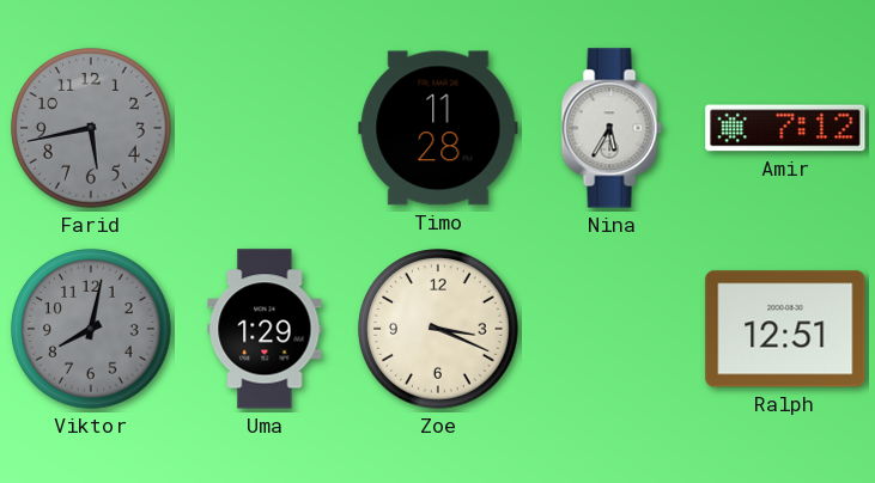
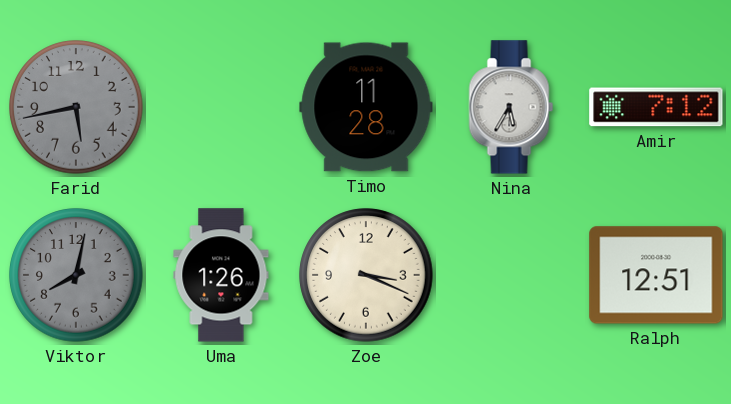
Uma: 1:29 -> 1:26
